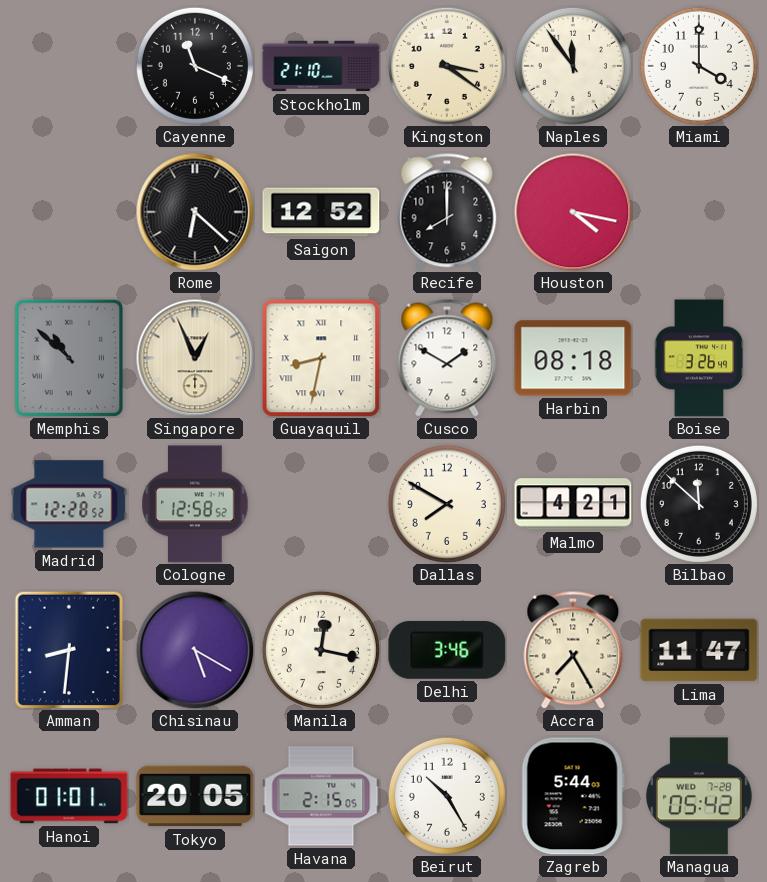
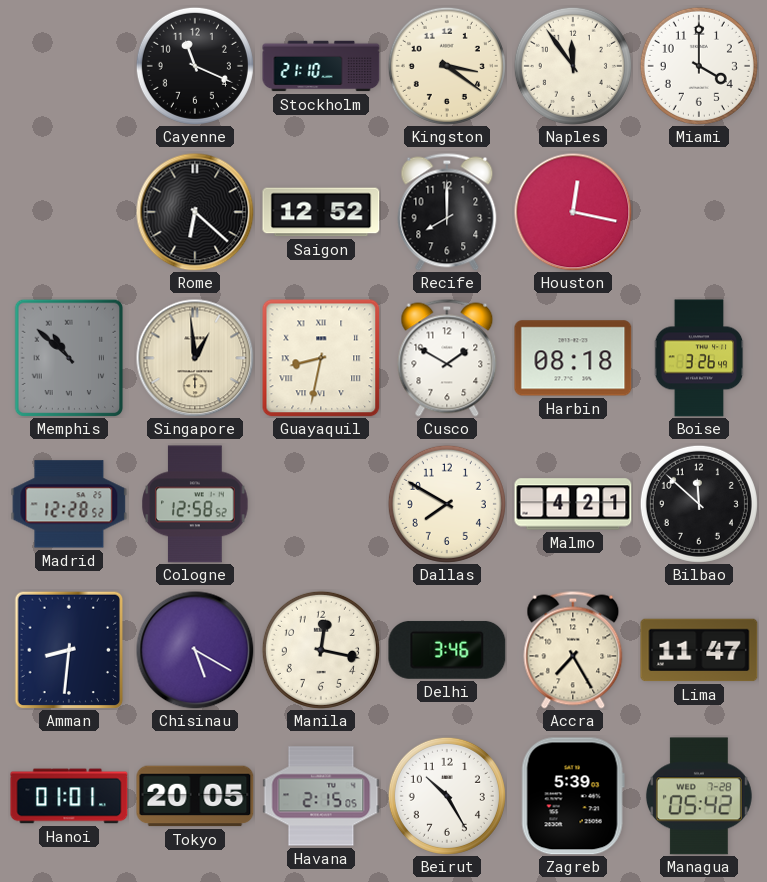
Houston: 4:17 -> 12:17
Singapore: 12:56 -> 12:59
Zagreb: 5:44 -> 5:39
